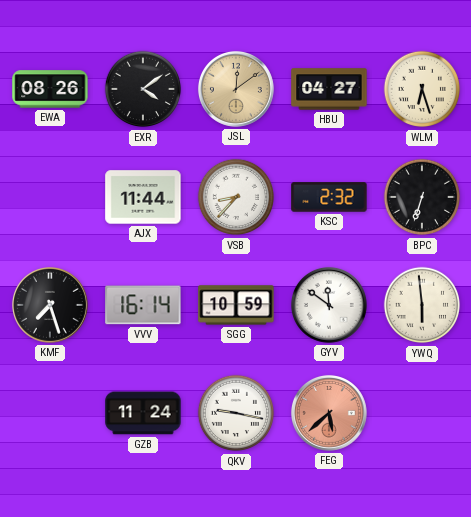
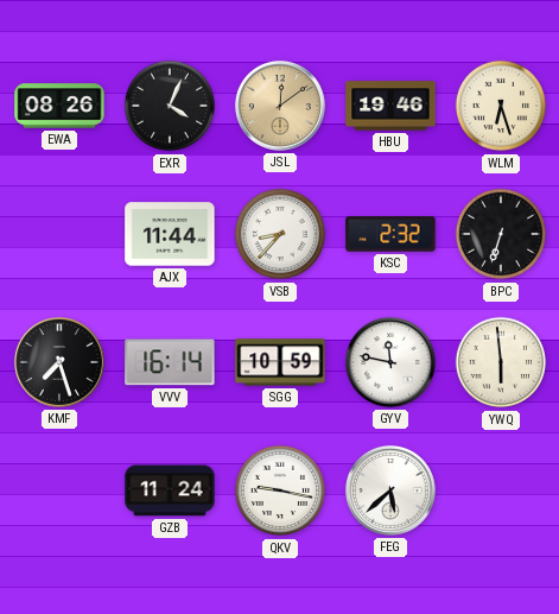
EXR: 4:09 -> 4:04
HBU: 04:27 -> 19:46
GYV: 11:51 -> 11:47
FEG dial: salmon -> white
